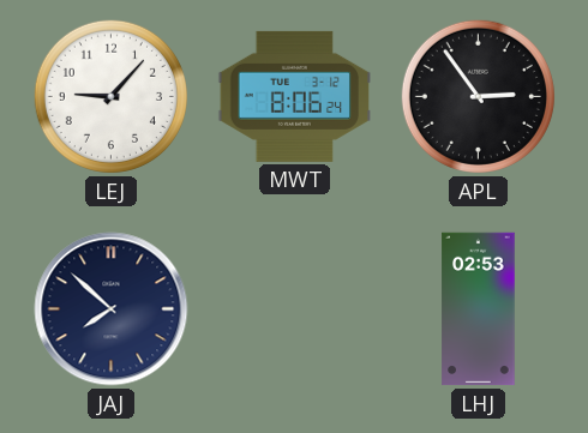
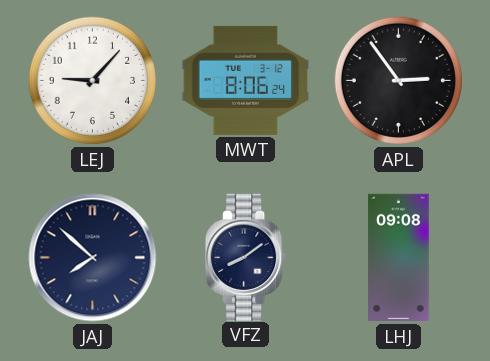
VFZ: none -> 8:09
LHJ: 02:53 -> 09:08
